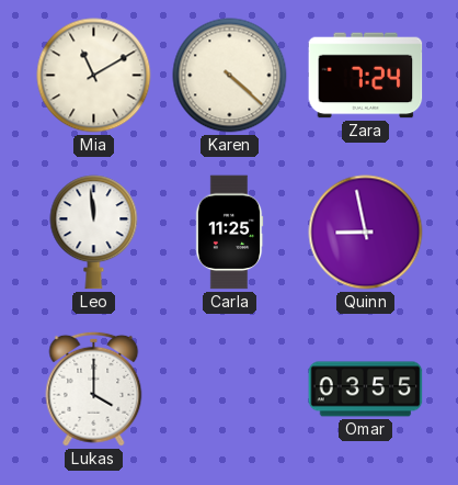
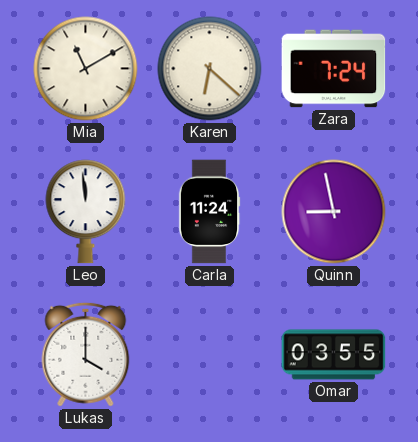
Karen: 4:22 -> 6:22
Carla: 11:25 -> 11:24
